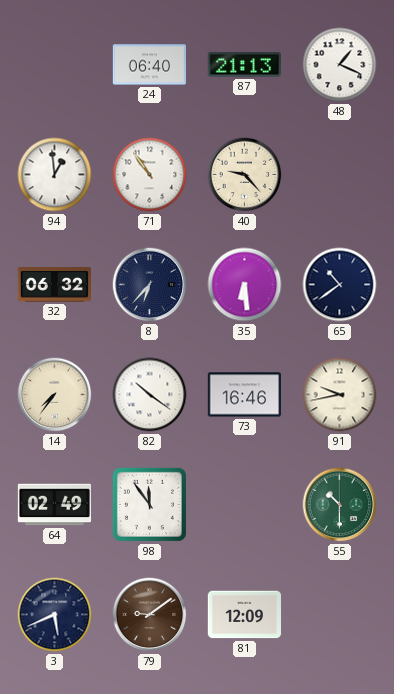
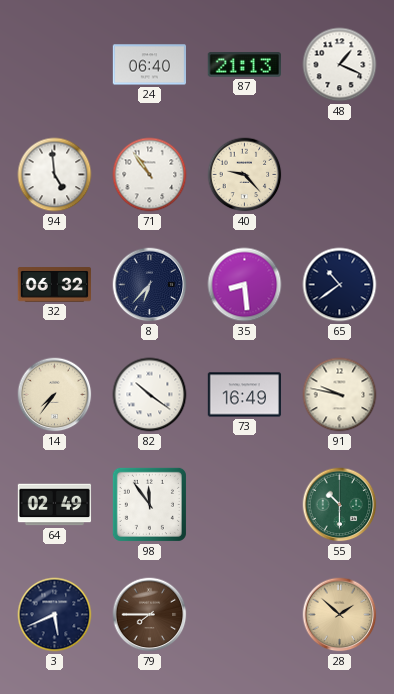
94: 12:59 -> 4:59
35: 6:29 -> 8:29
73: 16:46 -> 16:49
91: 9:43 -> 9:47
79: 9:09 -> 7:45
81: 12:09 -> none
28: none -> 1:52
